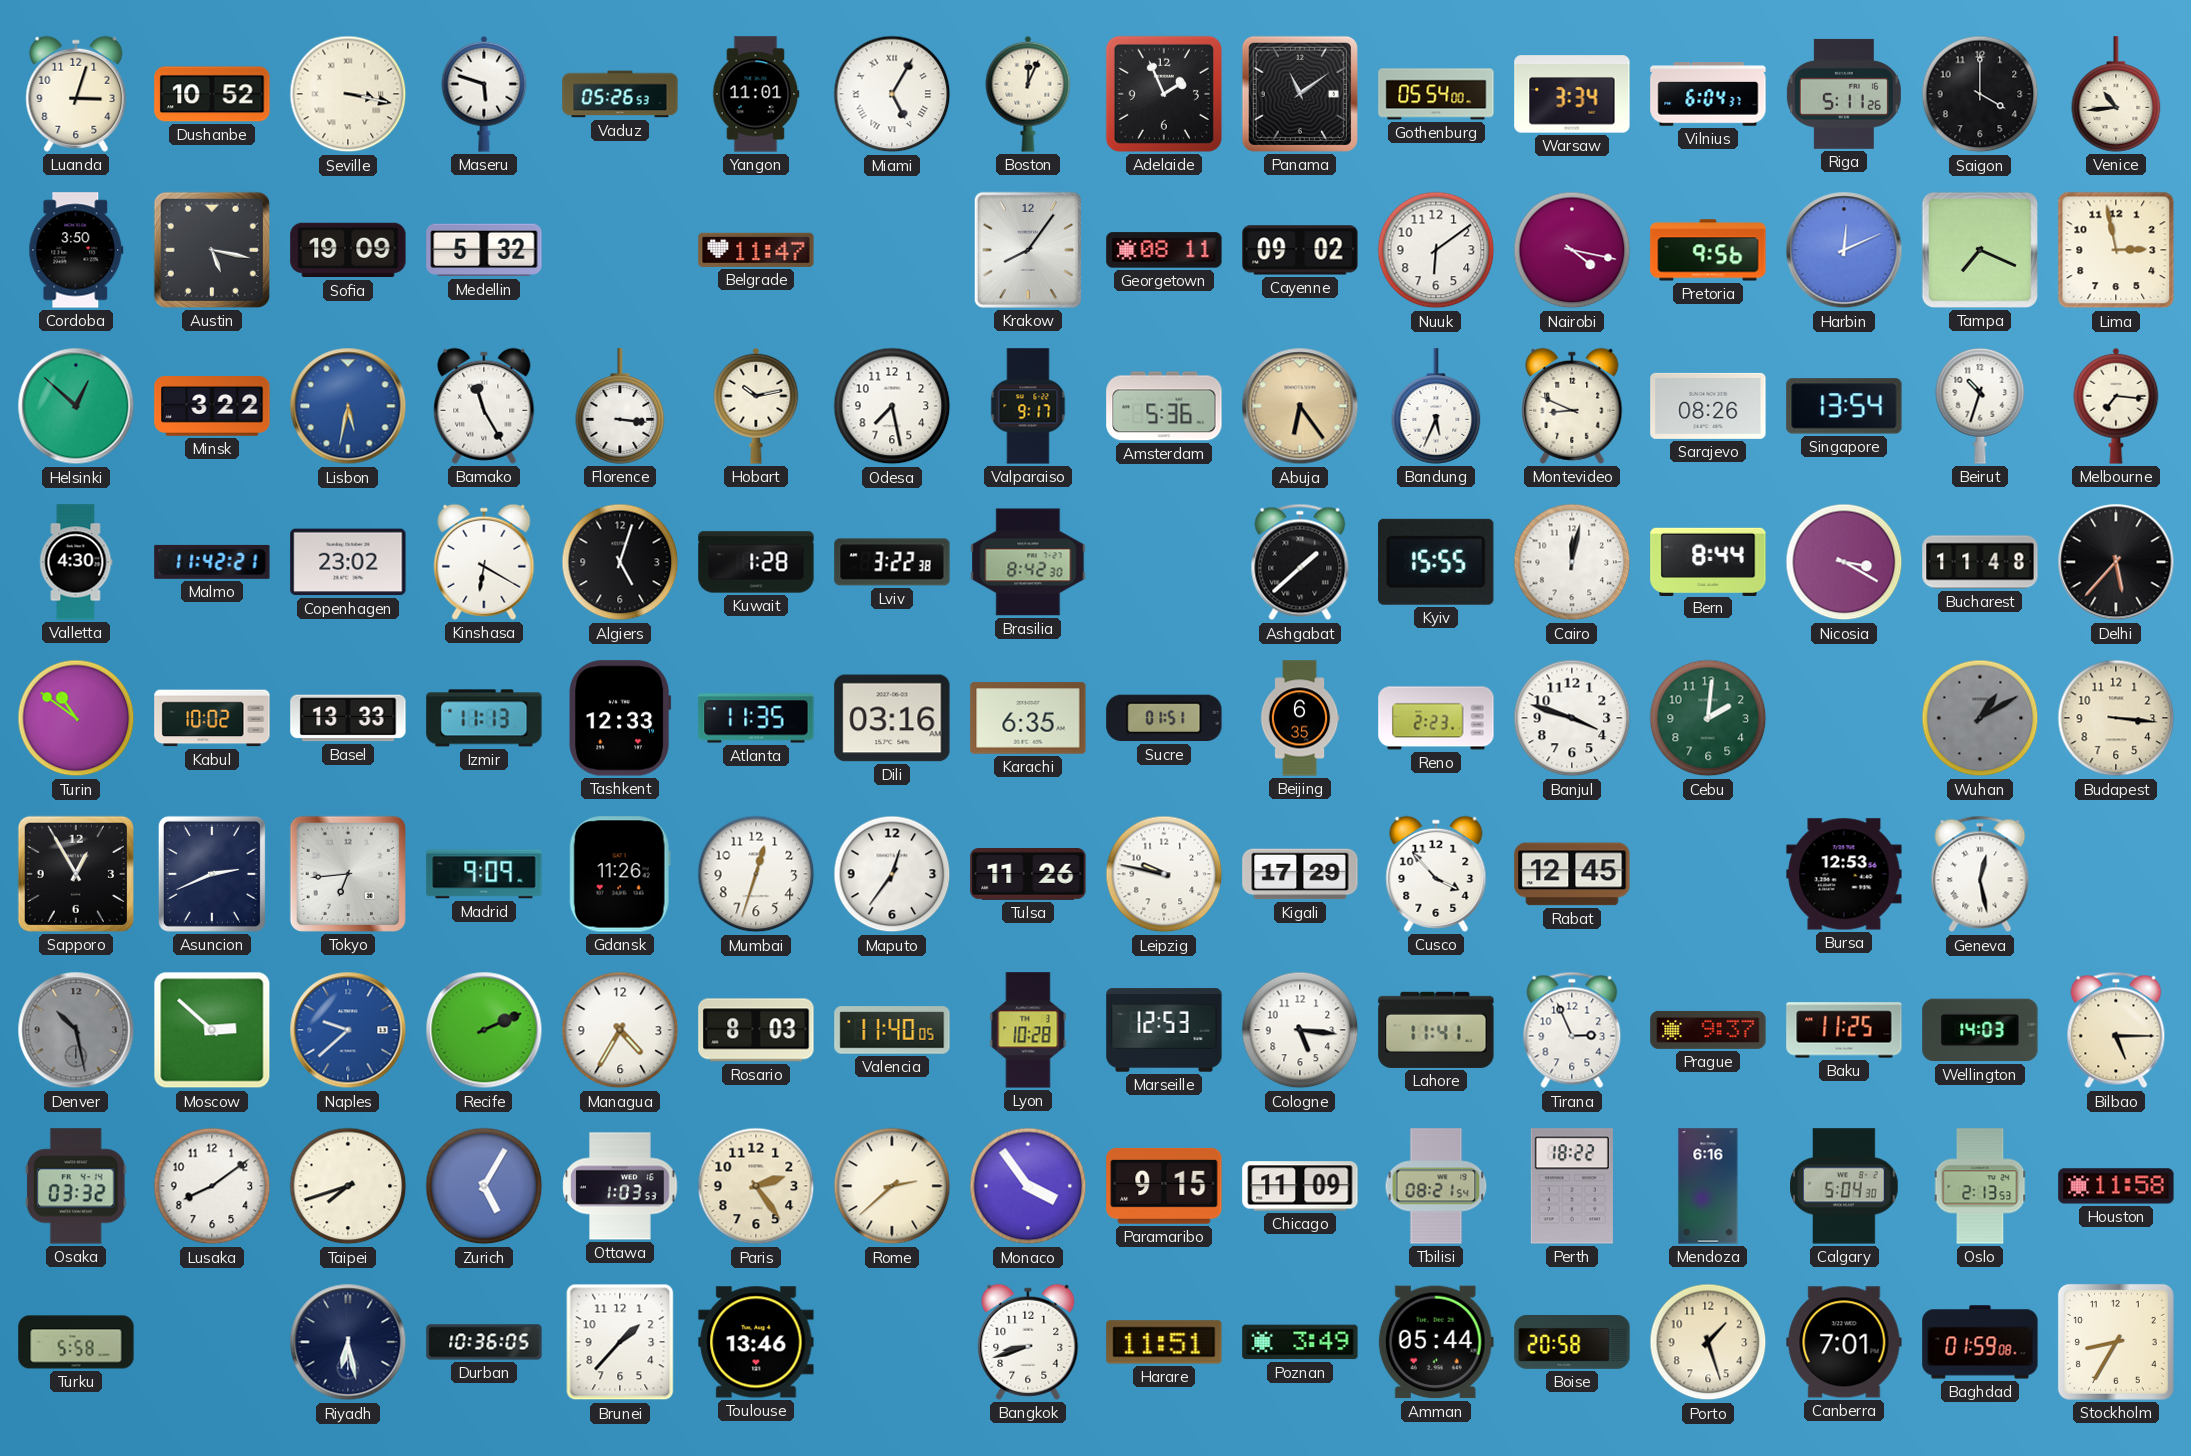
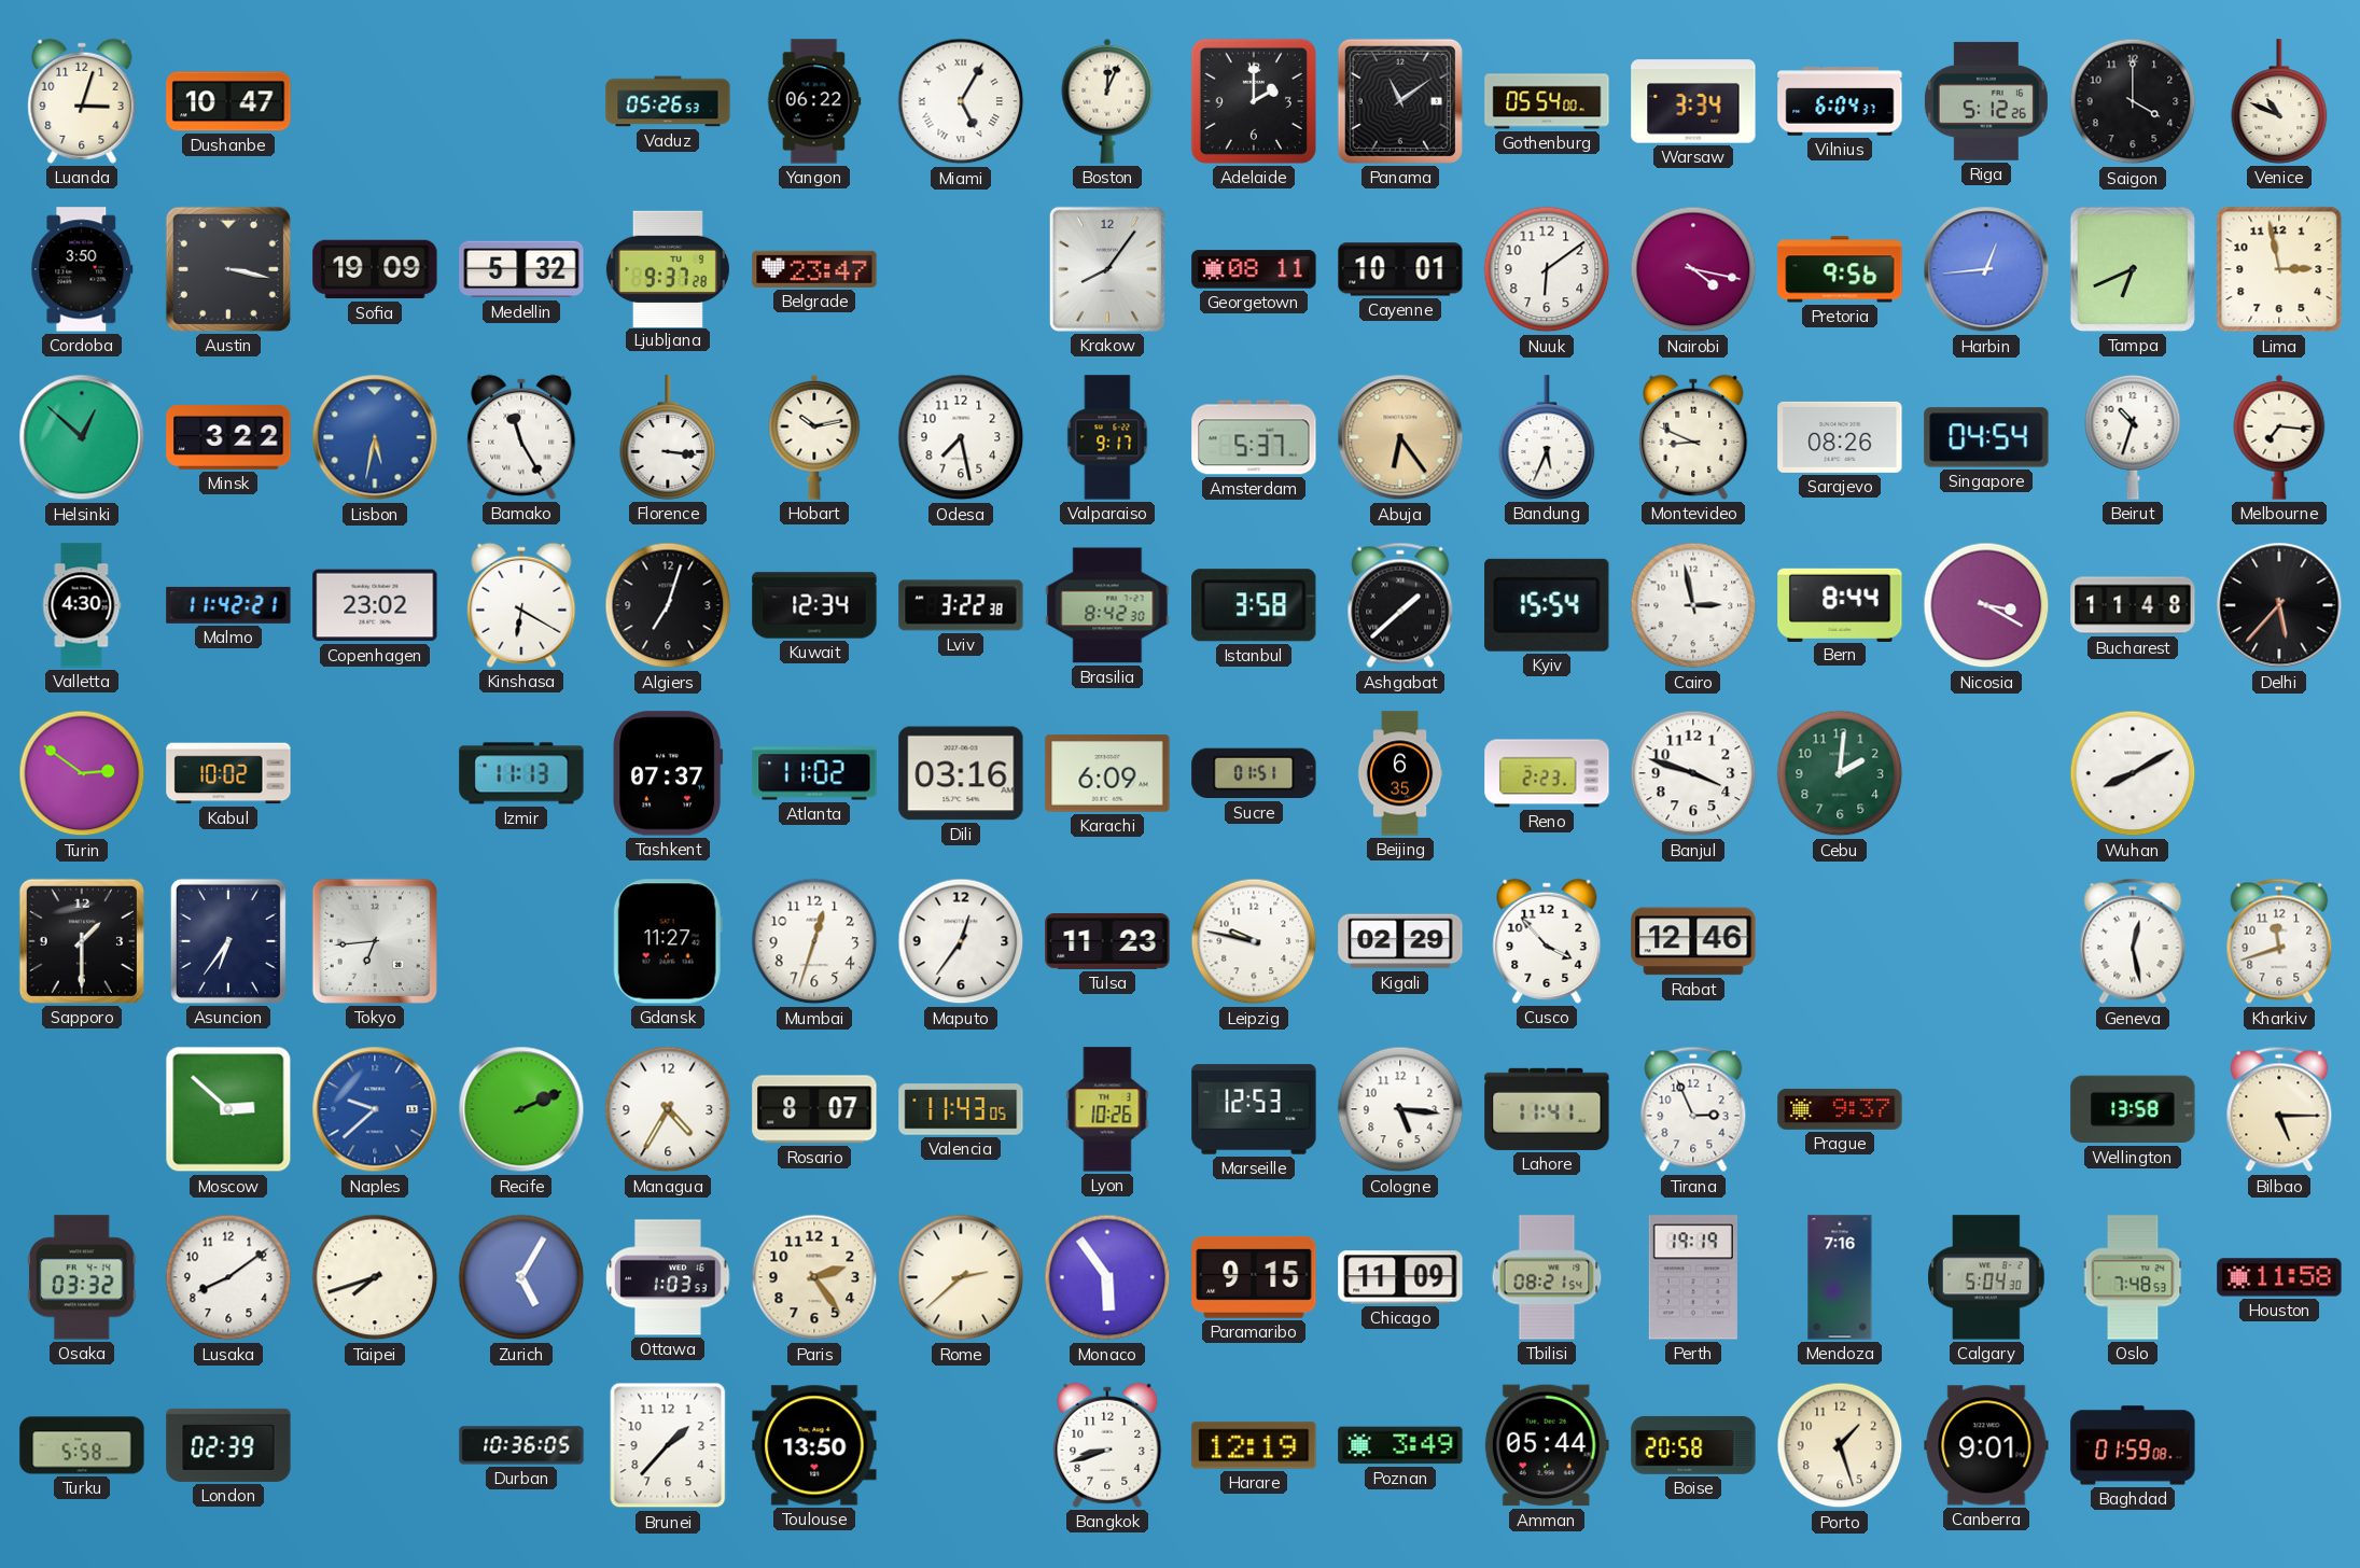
Dushanbe: 10:52 -> 10:47
Seville: 3:17 -> none
Maseru: 5:48 -> none
Yangon: 11:01 -> 06:22
Adelaide: 1:56 -> 2:00
Riga: 5:11 -> 5:12
Venice: 10:44 -> 10:49
Austin: 5:17 -> 3:17
Ljubljana: none -> 9:37
Belgrade: 11:47 -> 23:47
Cayenne: 09:02 -> 10:01
Harbin: 12:11 -> 12:44
Tampa: 7:19 -> 6:41
Amsterdam: 5:36 -> 5:37
Singapore: 13:54 -> 04:54
Algiers: 5:03 -> 7:03
Kuwait: 1:28 -> 12:34
Istanbul: none -> 3:58
Kyiv: 15:55 -> 15:54
Cairo: 12:02 -> 2:58
Turin: 10:51 -> 2:51
Basel: 13:33 -> none
Tashkent: 12:33 -> 07:37
Atlanta: 11:35 -> 11:02
Karachi: 6:35 -> 6:09
Wuhan: 1:10 -> 8:10
Wuhan dial: grey -> white
Budapest: 3:16 -> none
Sapporo: 12:55 -> 1:30
Asuncion: 2:41 -> 6:36
Madrid: 9:09 -> none
Gdansk: 11:26 -> 11:27
Tulsa: 11:26 -> 11:23
Kigali: 17:29 -> 02:29
Rabat: 12:45 -> 12:46
Bursa: 12:53 -> none
Kharkiv: none -> 11:42
Denver: 10:28 -> none
Rosario: 8:03 -> 8:07
Valencia: 11:40 -> 11:43
Lyon: 10:28 -> 10:26
Baku: 11:25 -> none
Wellington: 14:03 -> 13:58
Monaco: 3:54 -> 5:54
Perth: 18:22 -> 19:19
Mendoza: 6:16 -> 7:16
Oslo: 2:13 -> 7:48
London: none -> 02:39
Riyadh: 6:28 -> none
Toulouse: 13:46 -> 13:50
Harare: 11:51 -> 12:19
Canberra: 7:01 -> 9:01
Stockholm: 8:35 -> none
